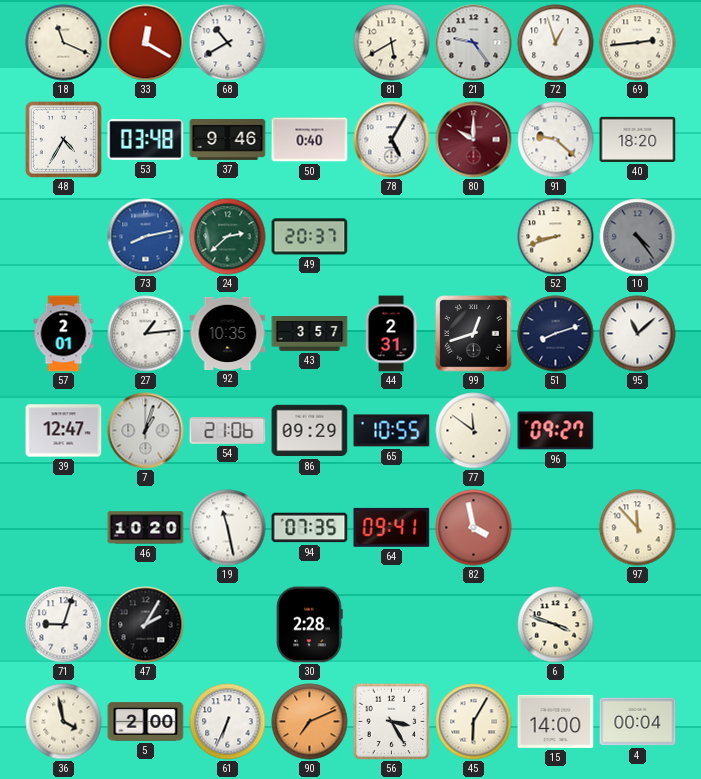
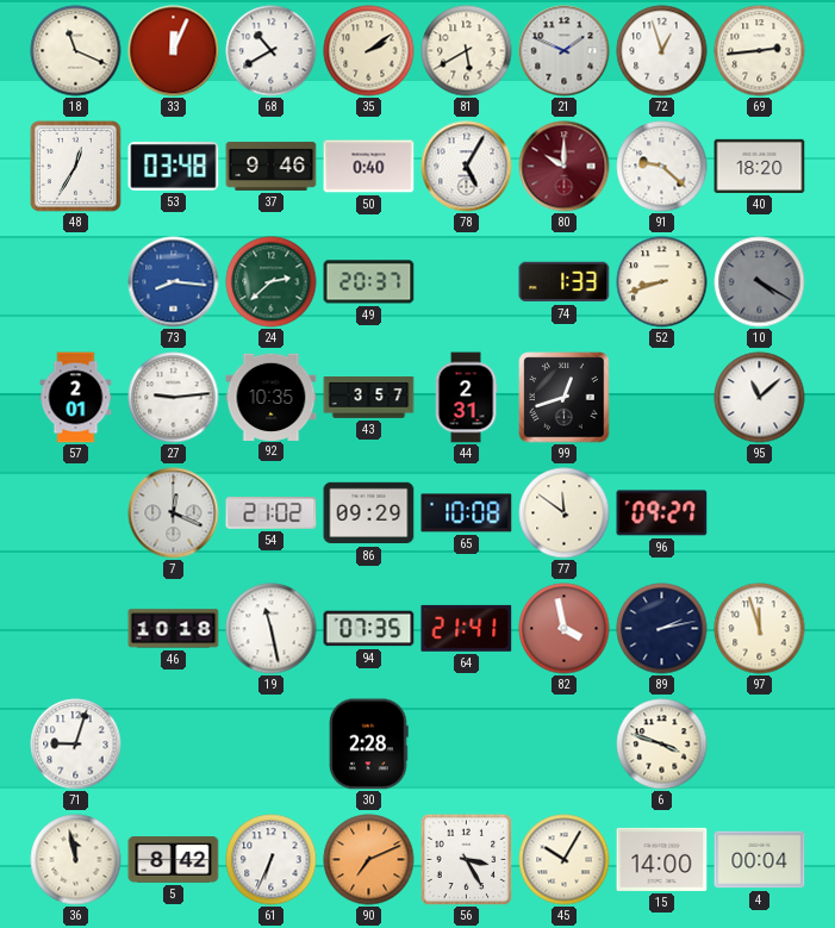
33: 12:20 -> 12:04
35: none -> 2:09
21: 9:24 -> 1:49
48: 4:35 -> 12:35
73: 8:13 -> 8:16
74: none -> 1:33
10: 4:24 -> 4:20
27: 1:14 -> 9:14
51: 8:12 -> none
39: 12:47 -> none
7: 1:03 -> 12:19
54: 21:06 -> 21:02
65: 10:55 -> 10:08
46: 10:20 -> 10:18
64: 09:41 -> 21:41
89: none -> 2:13
97: 11:53 -> 11:57
47: 2:05 -> none
36: 3:58 -> 11:58
5: 2:00 -> 8:42
45: 6:05 -> 10:05
